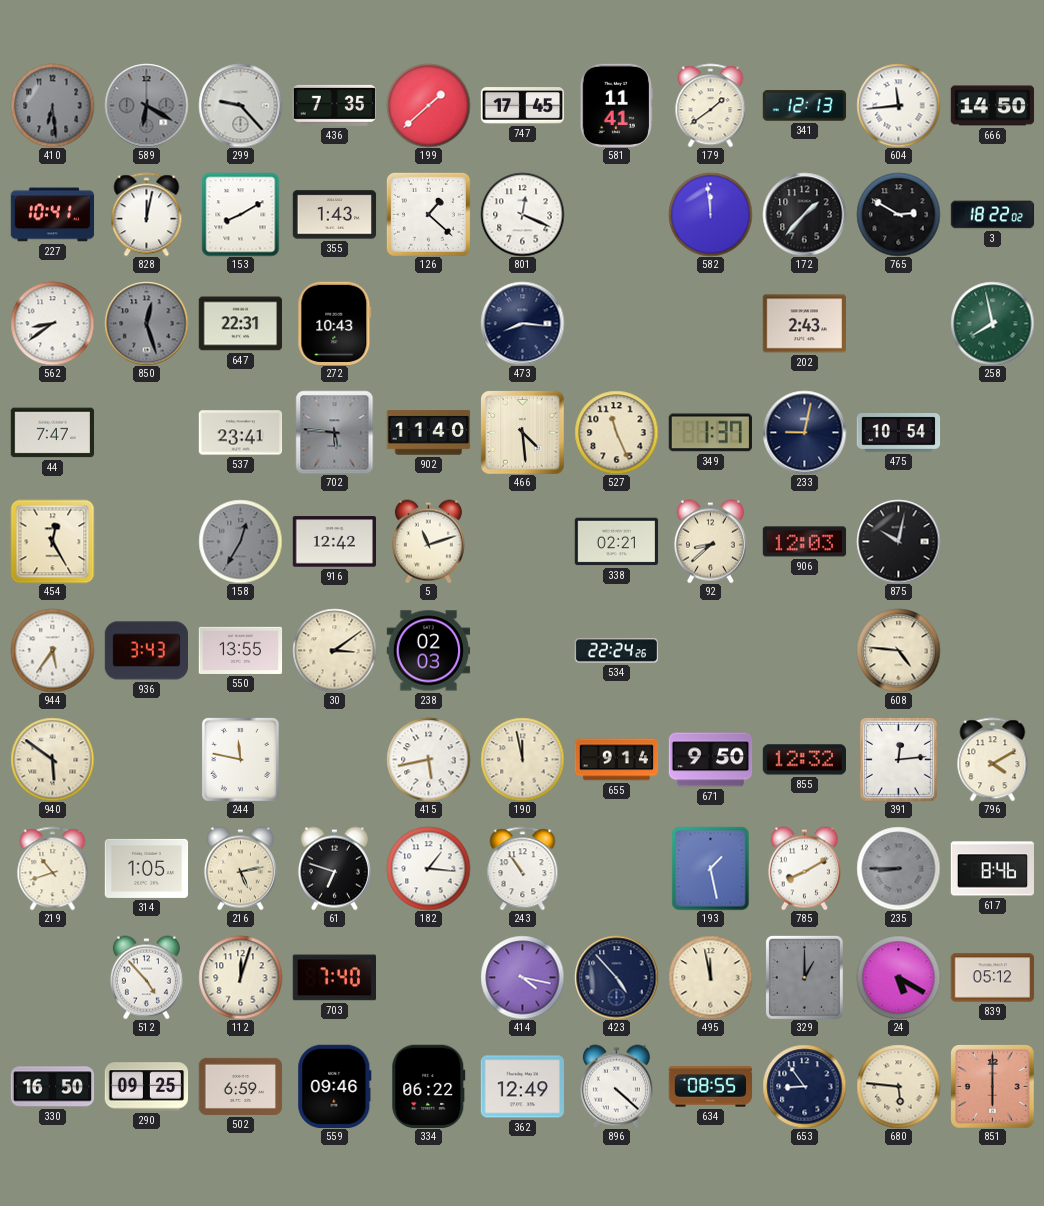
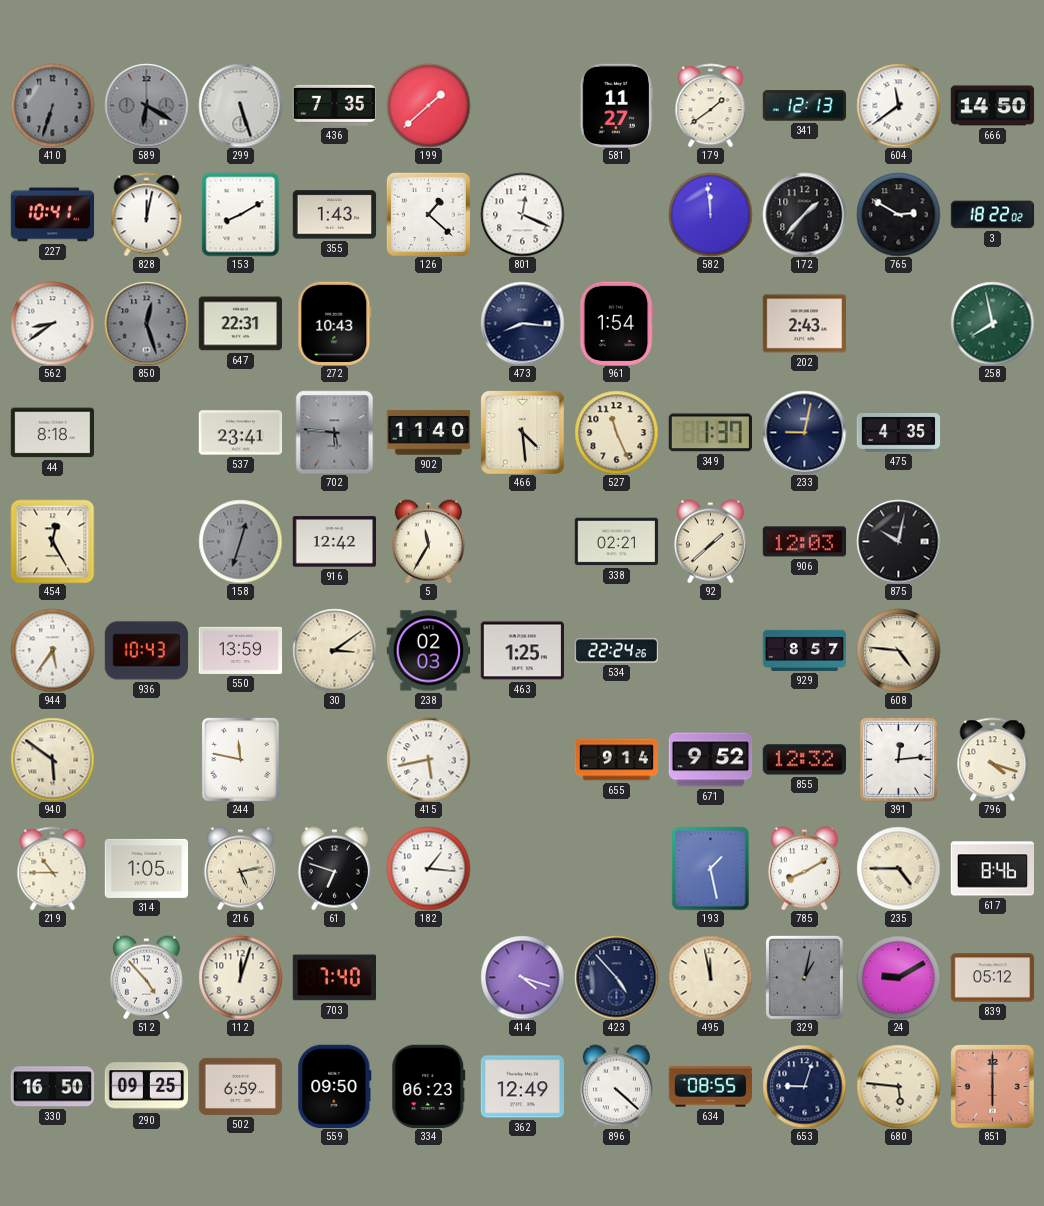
410: 6:29 -> 6:33
299: 9:23 -> 5:27
747: 17:45 -> none
581: 11:41 -> 11:27
604: 11:44 -> 11:39
961: none -> 1:54
44: 7:47 -> 8:18
475: 10:54 -> 4:35
158: 12:35 -> 12:33
5: 11:12 -> 11:35
92: 8:38 -> 1:38
936: 3:43 -> 10:43
550: 13:55 -> 13:59
463: none -> 1:25
929: none -> 8:57
190: 11:58 -> none
671: 9:50 -> 9:52
796: 4:10 -> 4:18
219: 10:42 -> 10:45
243: 10:54 -> none
235: 8:45 -> 4:45
235 dial: grey -> cream
414: 4:17 -> 4:18
329: 1:00 -> 1:02
24: 5:20 -> 9:10
559: 09:46 -> 09:50
334: 06:22 -> 06:23
653: 8:54 -> 9:03
